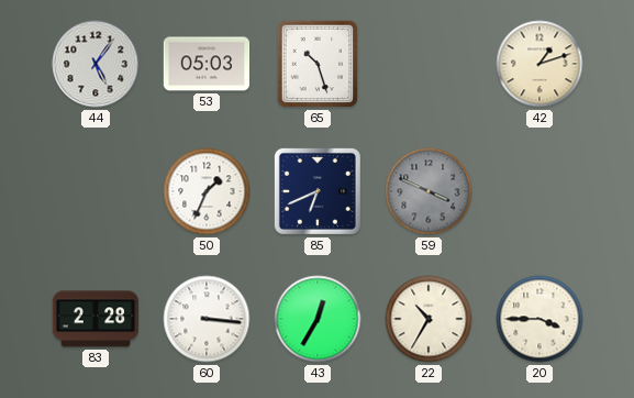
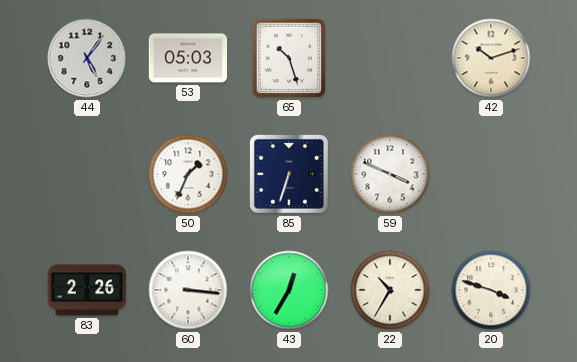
42: 1:12 -> 10:12
85: 6:41 -> 6:33
59 dial: grey -> white
83: 2:28 -> 2:26
20: 3:45 -> 3:48
